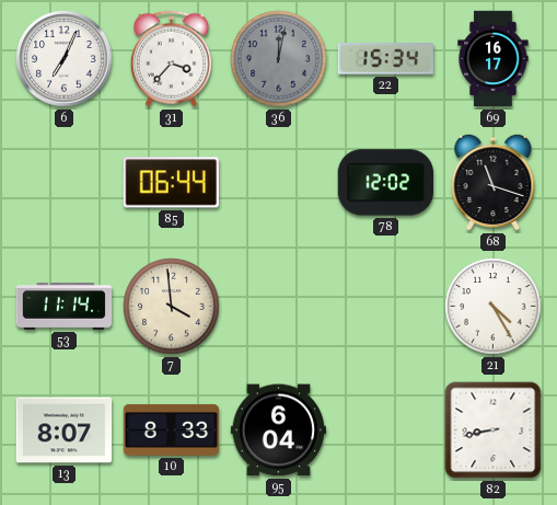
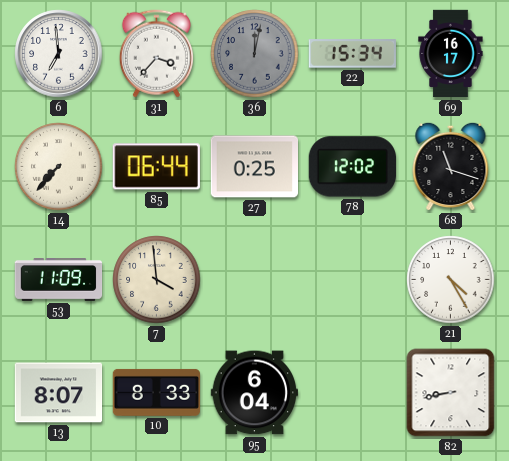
6: 7:04 -> 6:59
14: none -> 7:37
27: none -> 0:25
53: 11:14 -> 11:09
